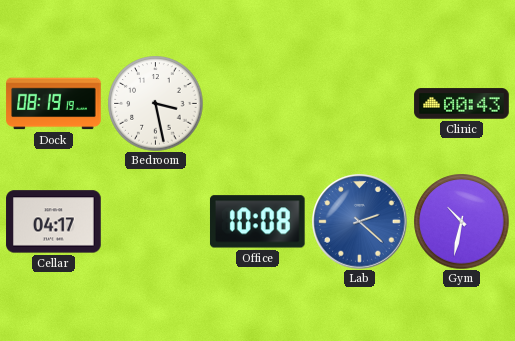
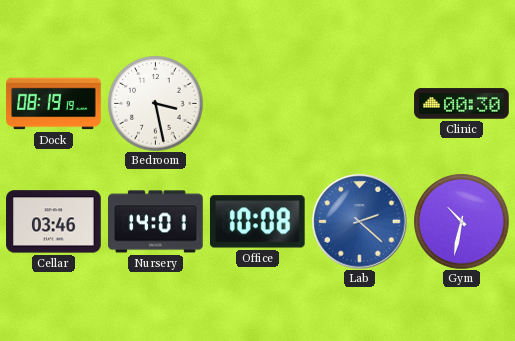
Clinic: 00:43 -> 00:30
Cellar: 04:17 -> 03:46
Nursery: none -> 14:01
